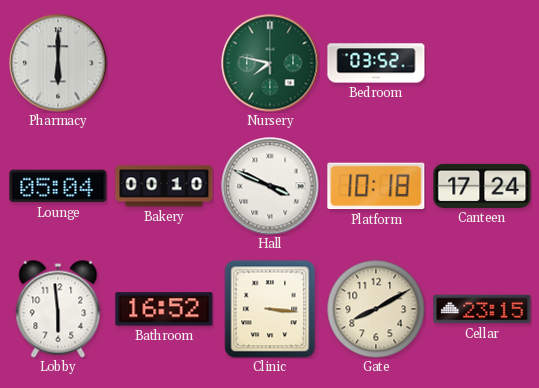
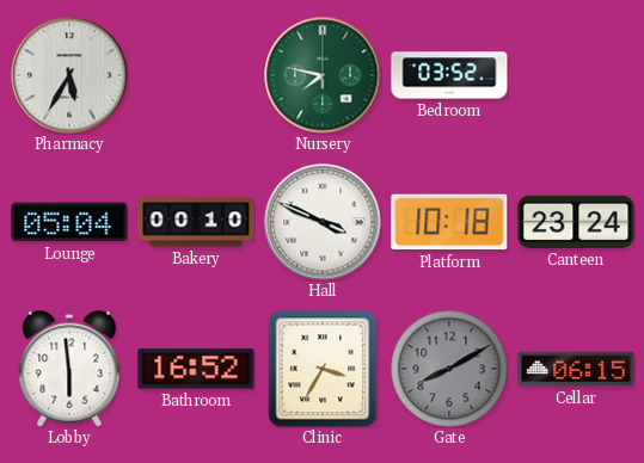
Pharmacy: 6:00 -> 5:35
Canteen: 17:24 -> 23:24
Clinic: 3:16 -> 3:35
Gate dial: cream -> grey
Cellar: 23:15 -> 06:15
